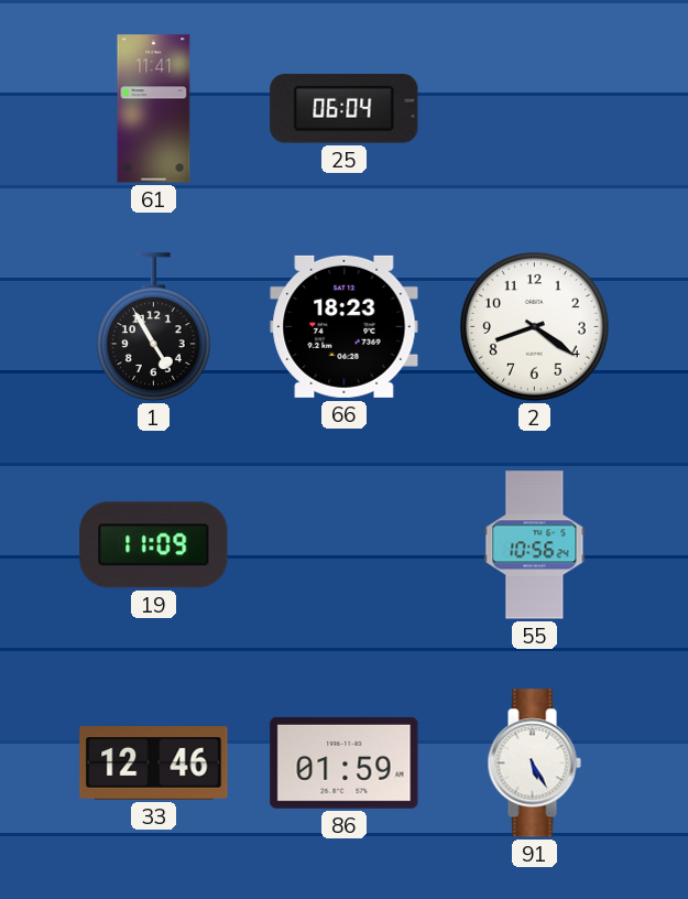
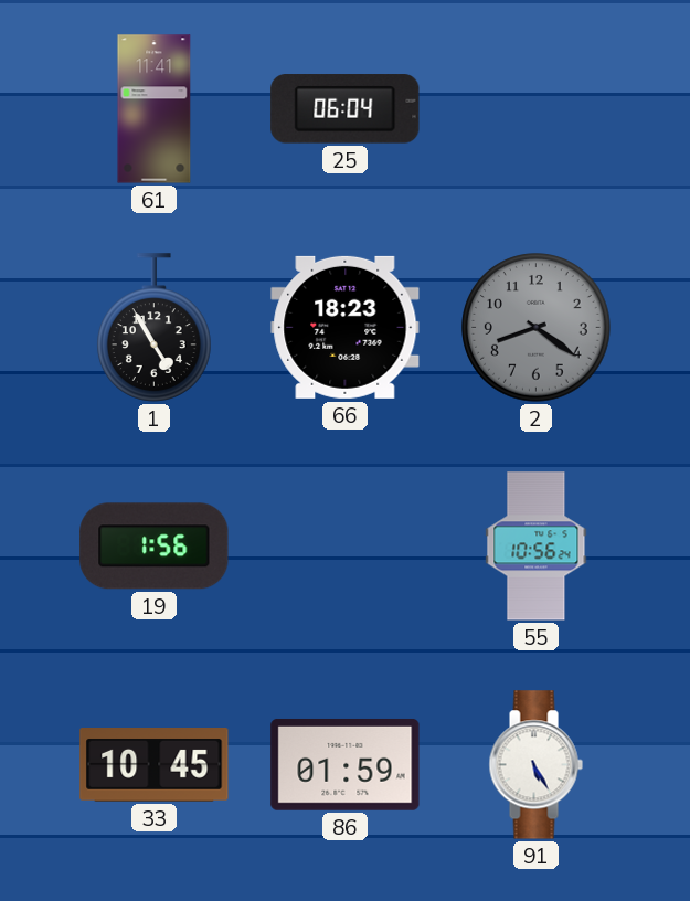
2 dial: white -> grey
19: 11:09 -> 1:56
33: 12:46 -> 10:45
